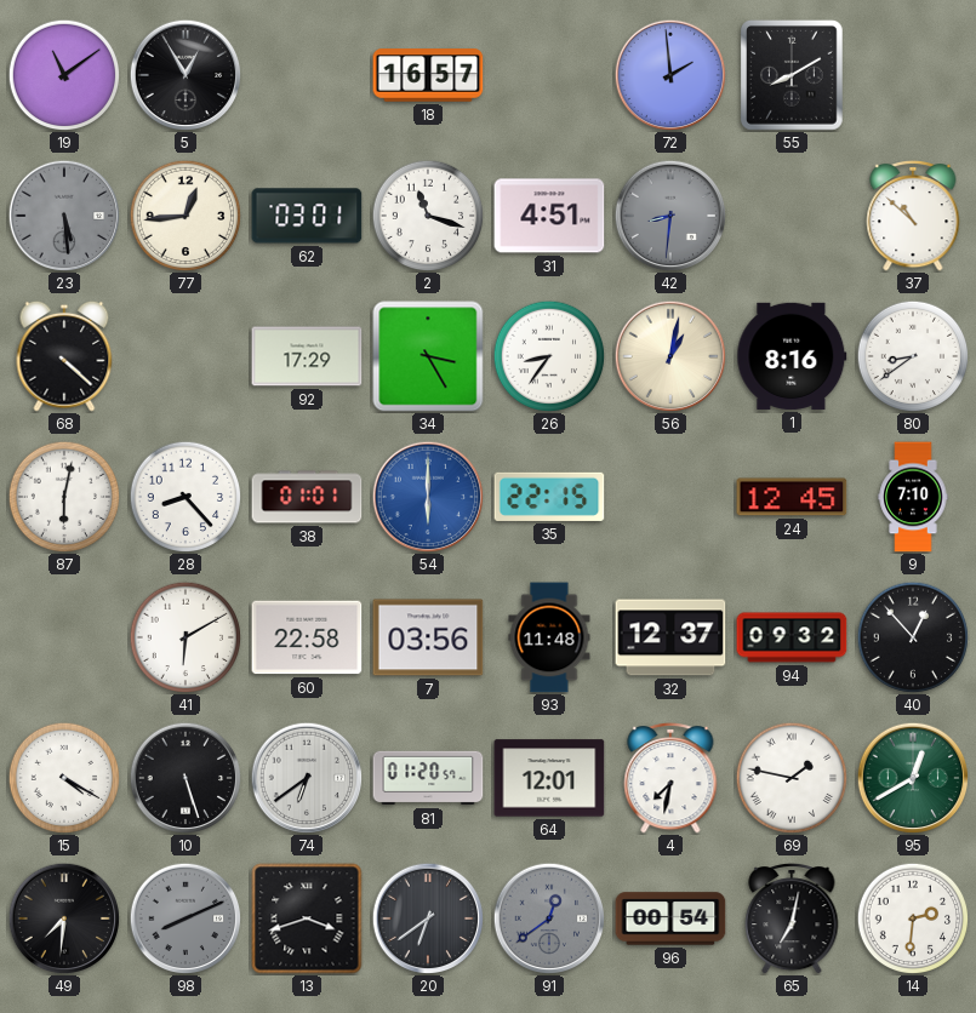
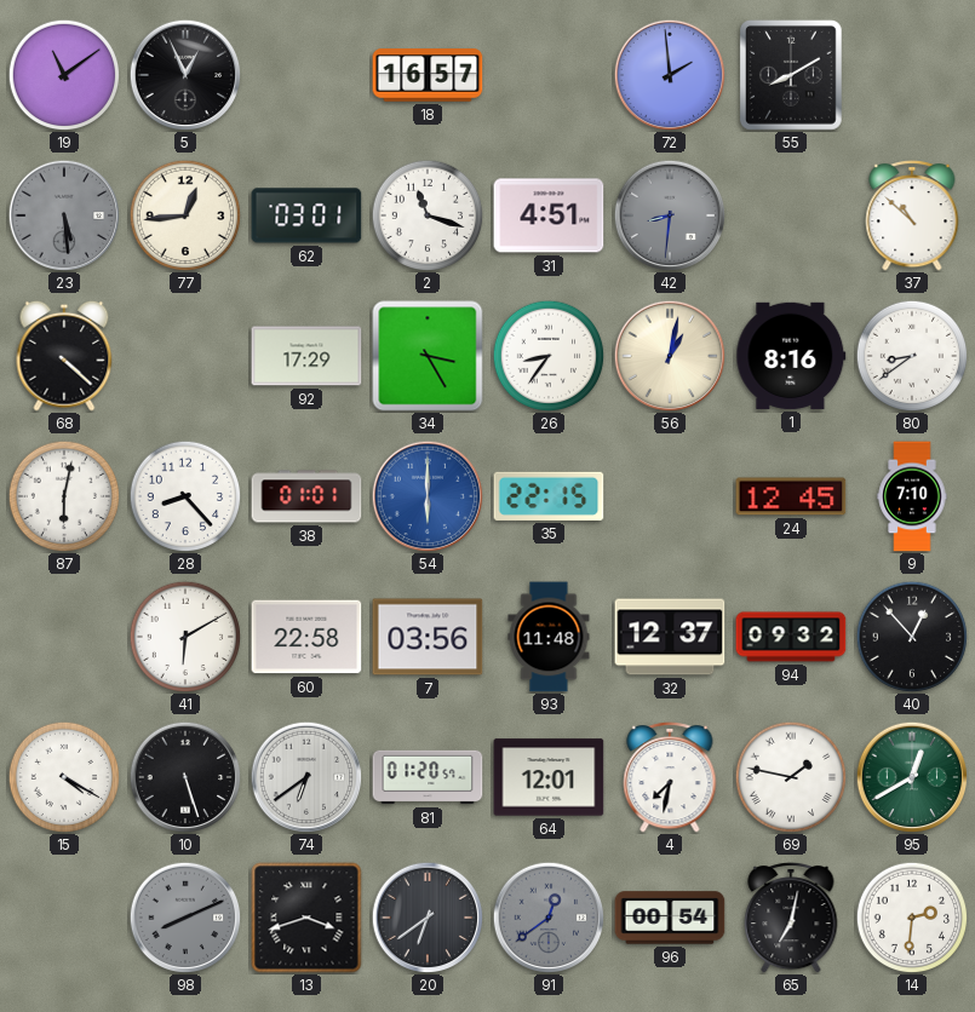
5: 12:55 -> 12:56
49: 7:31 -> none
